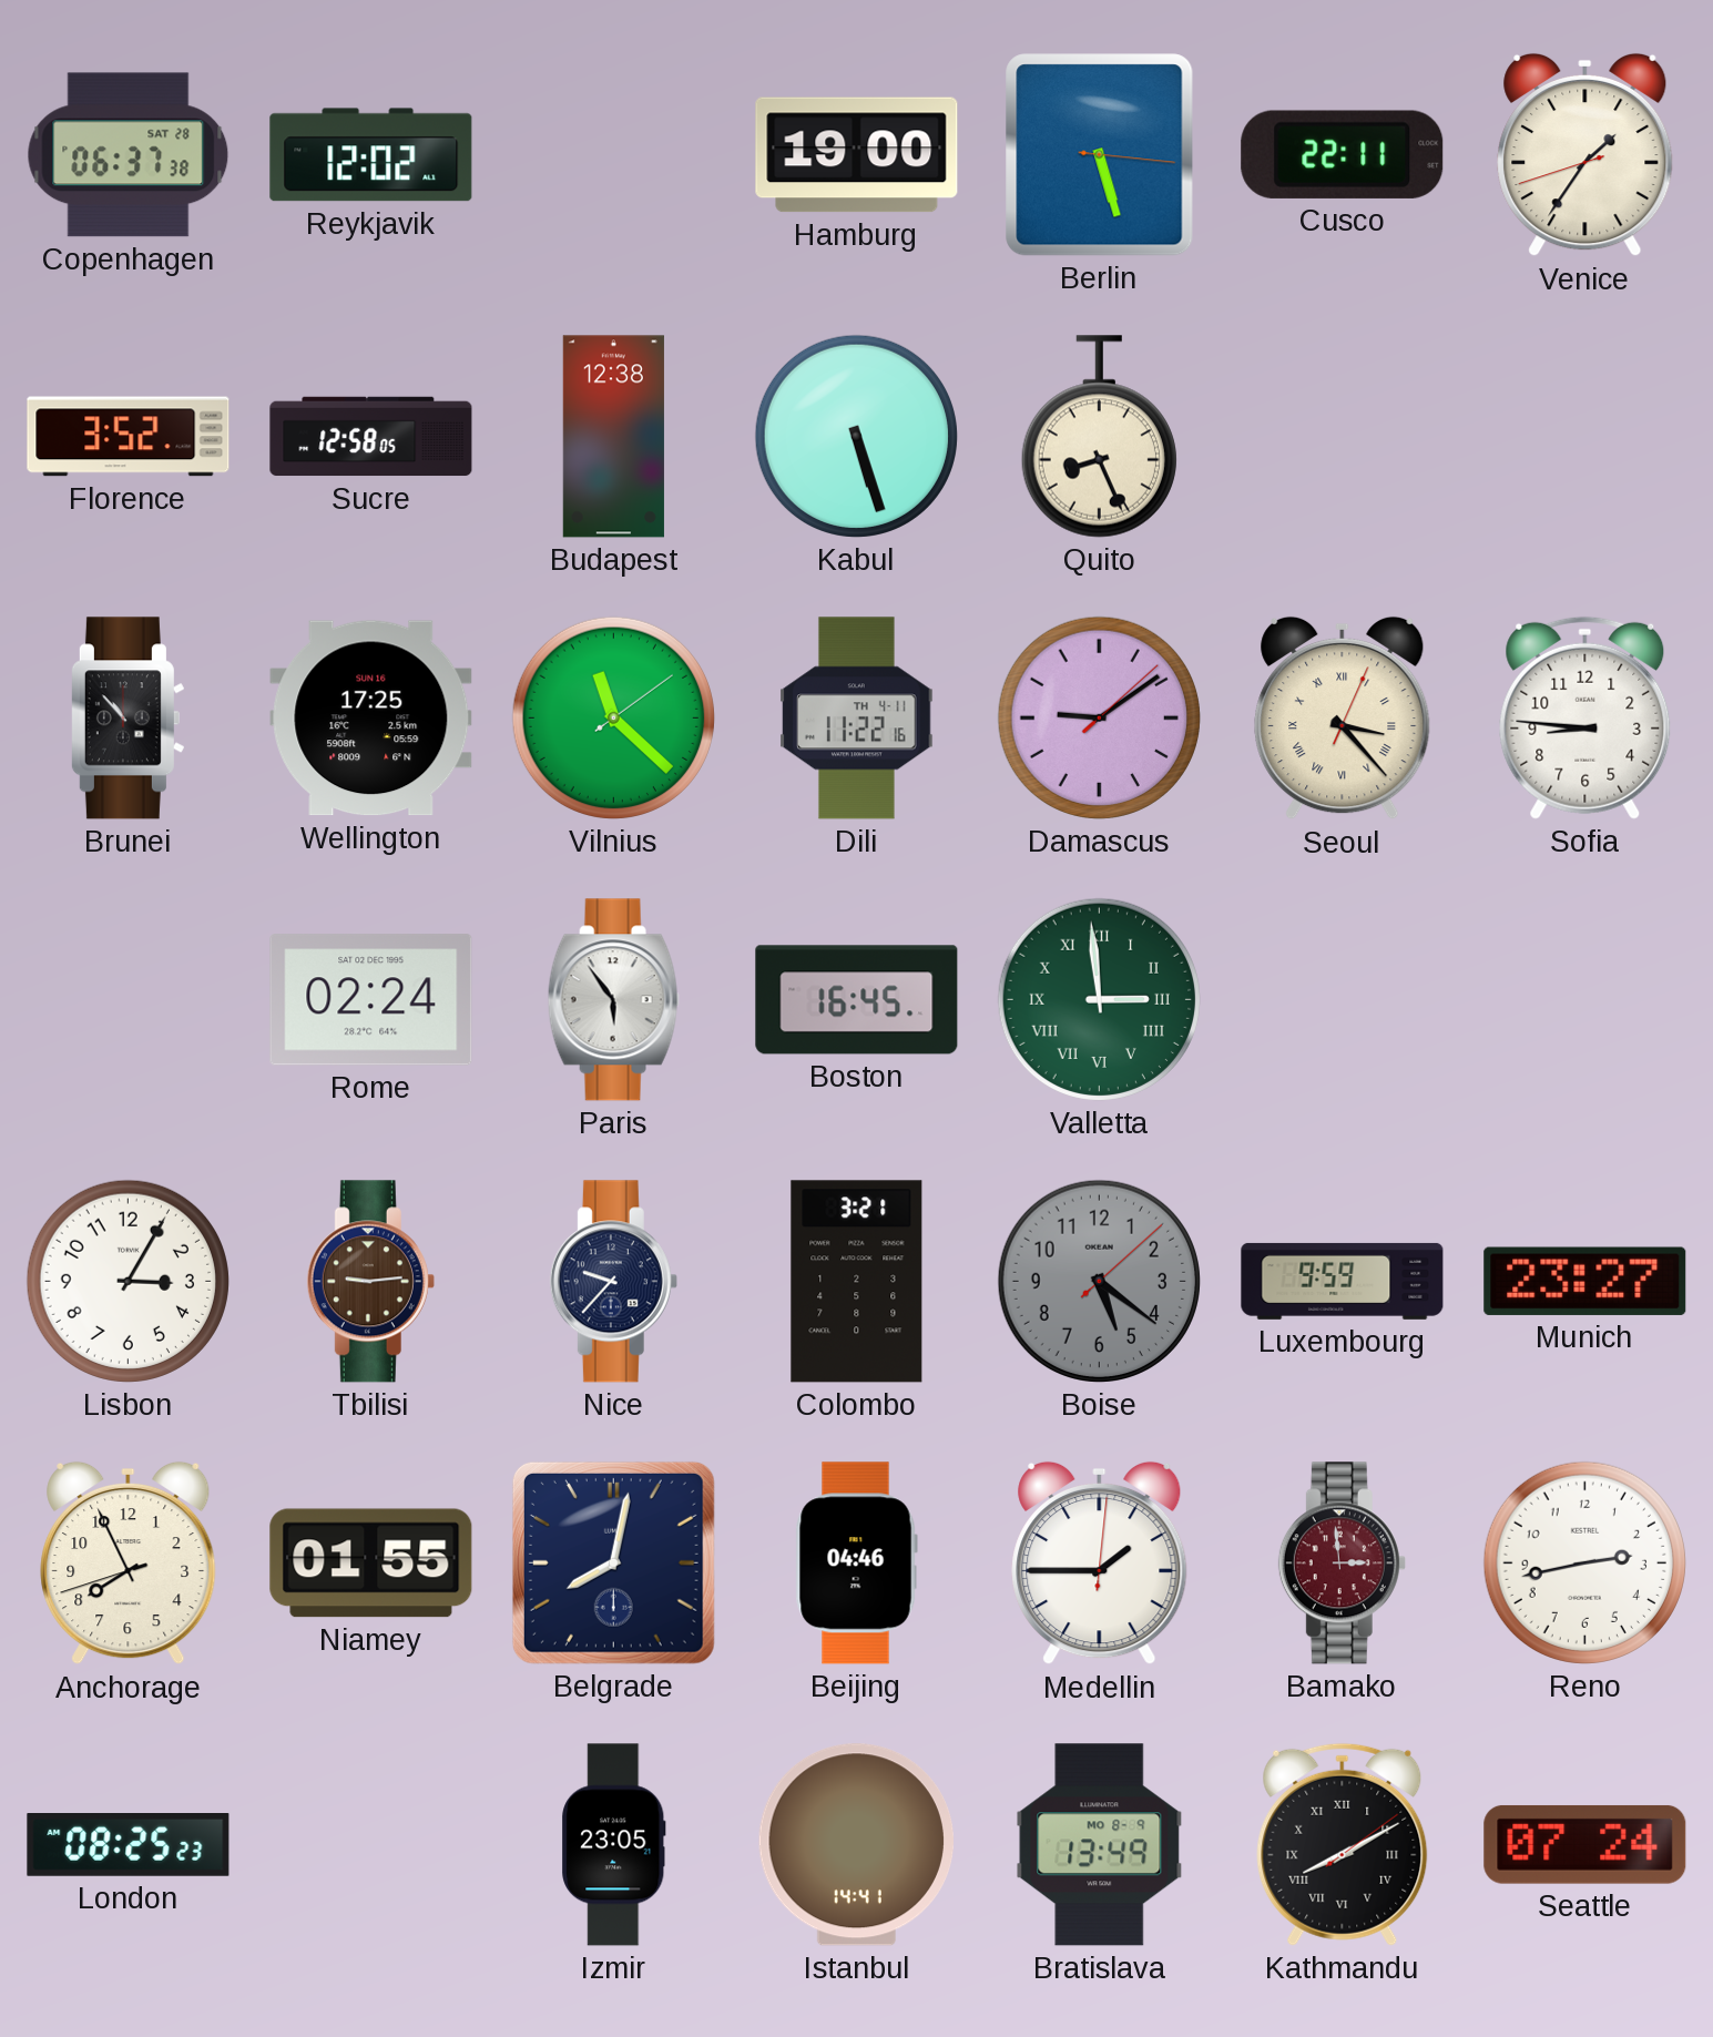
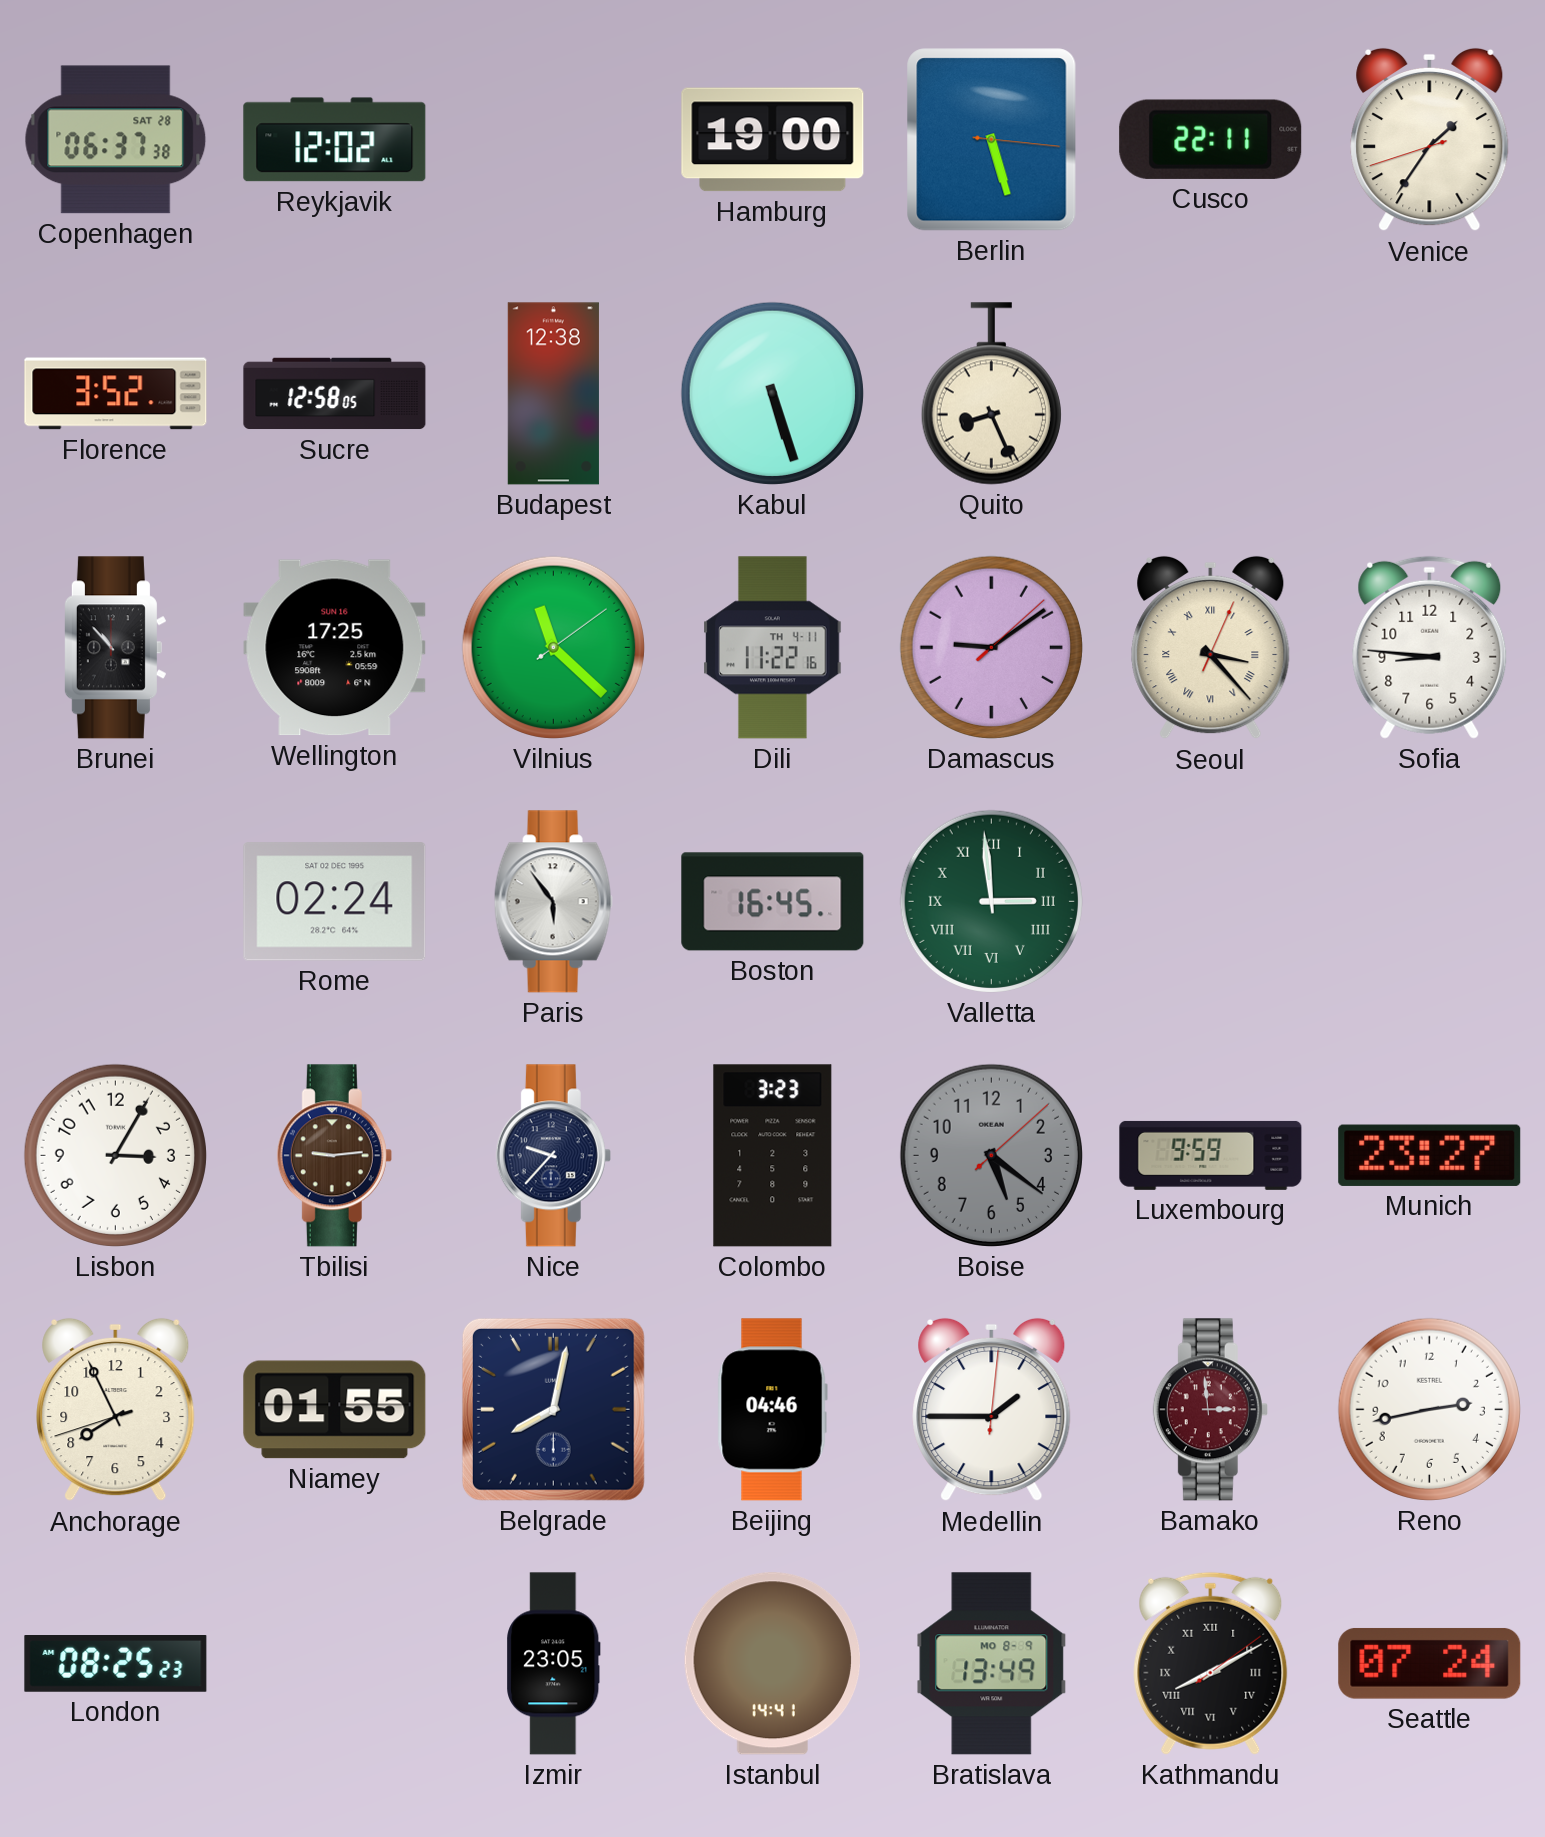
Colombo: 3:21 -> 3:23
